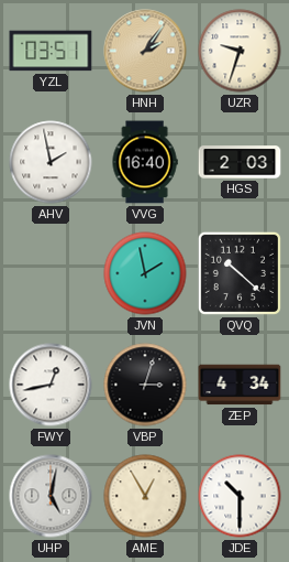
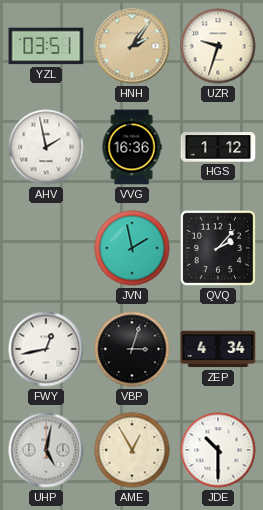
VVG: 16:40 -> 16:36
HGS: 2:03 -> 1:12
QVQ: 10:22 -> 2:07
